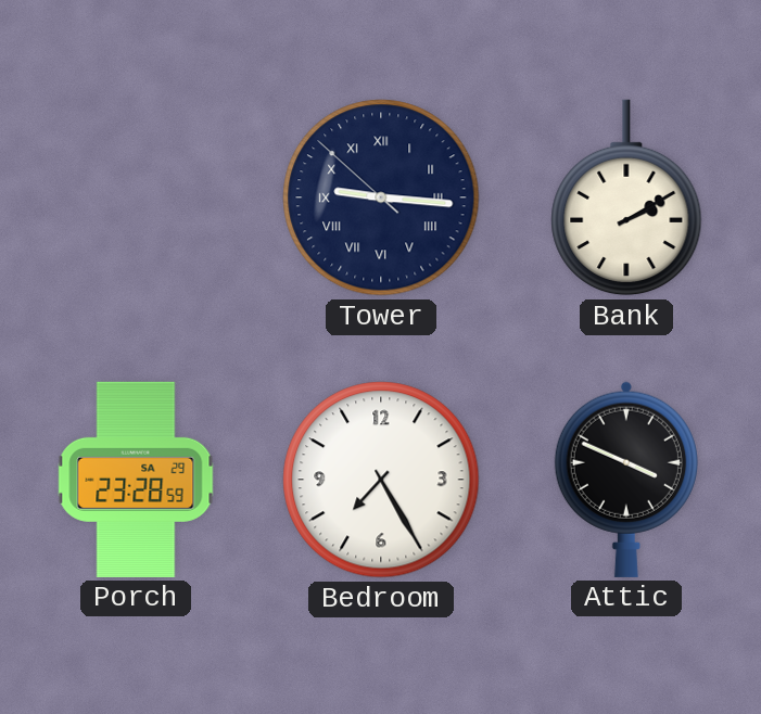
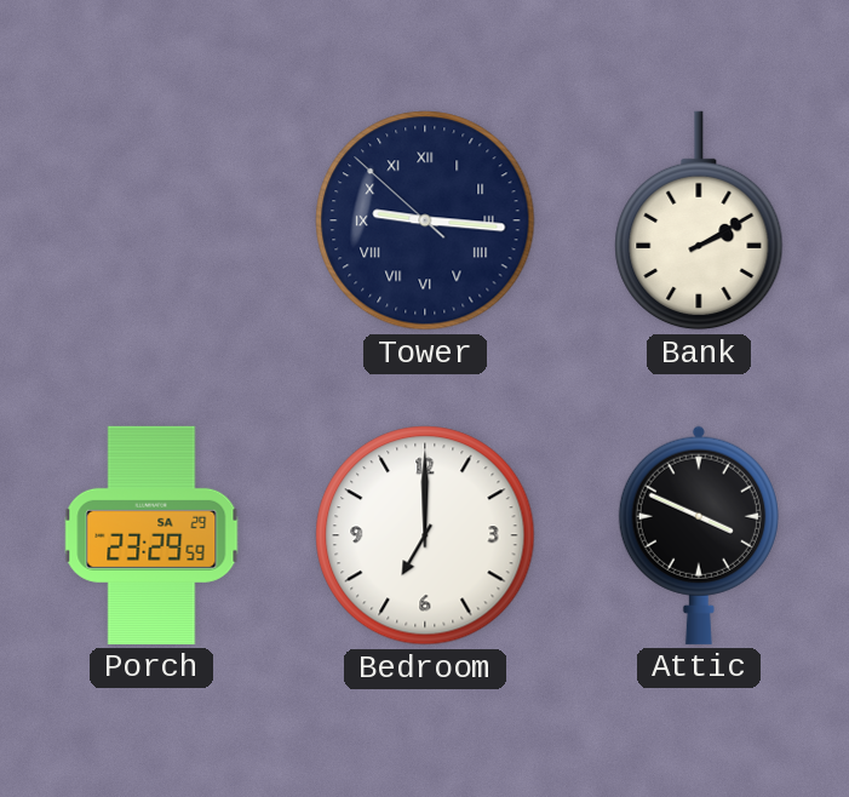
Porch: 23:28 -> 23:29
Bedroom: 7:25 -> 7:00
